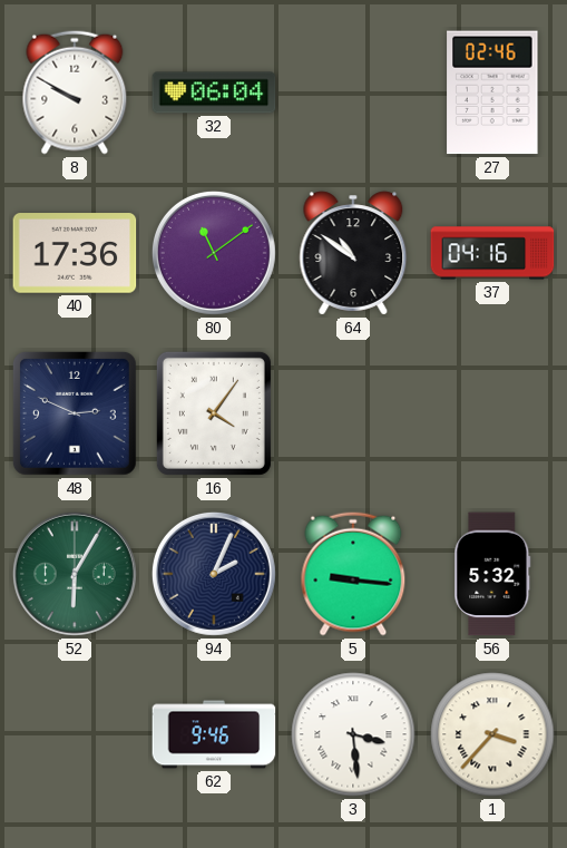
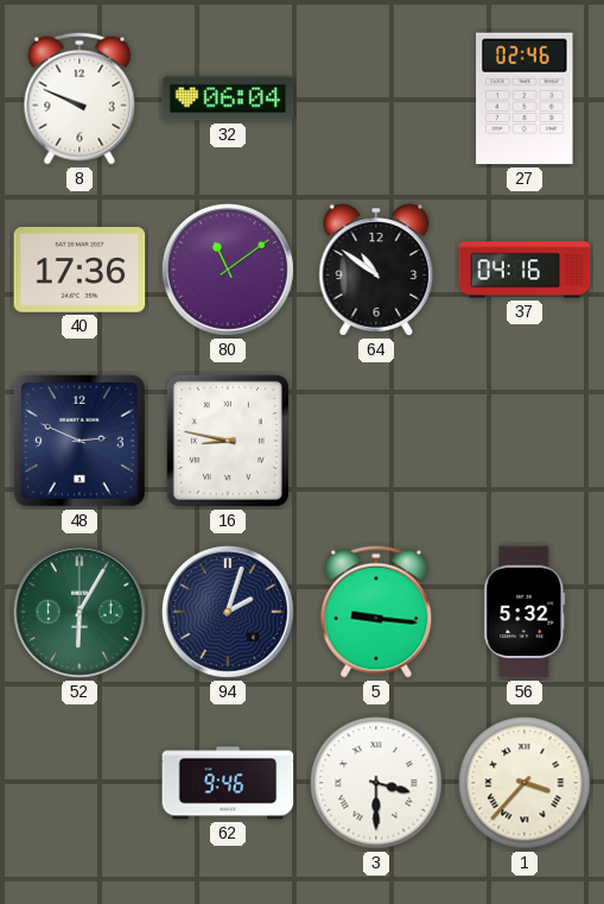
8: 9:50 -> 9:49
16: 4:06 -> 8:47
94: 2:04 -> 2:03
3: 3:29 -> 3:30
